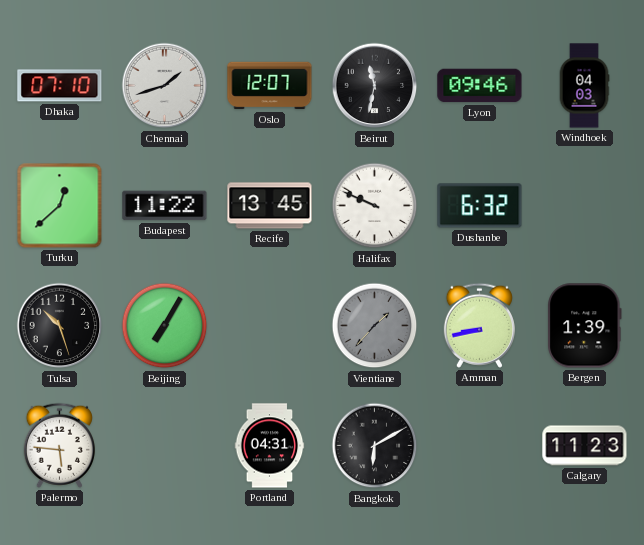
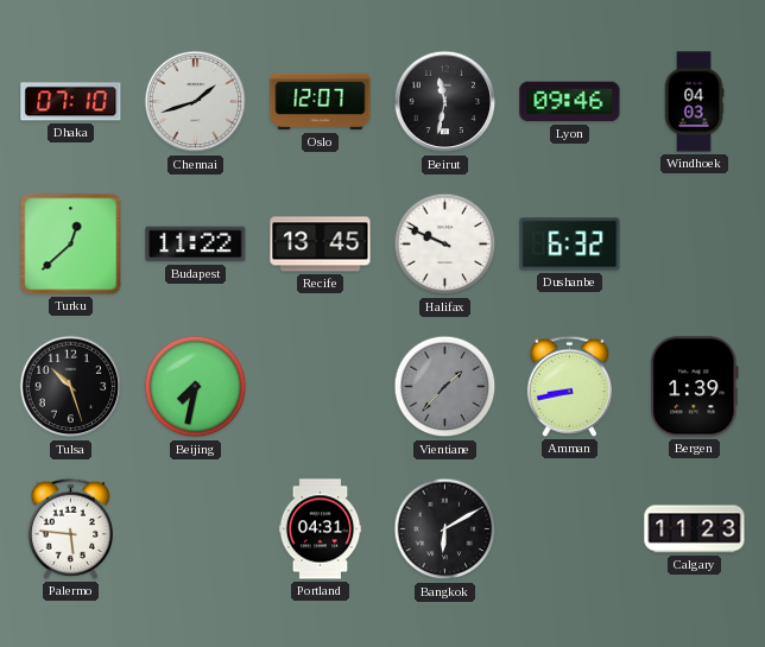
Beijing: 7:05 -> 7:32
